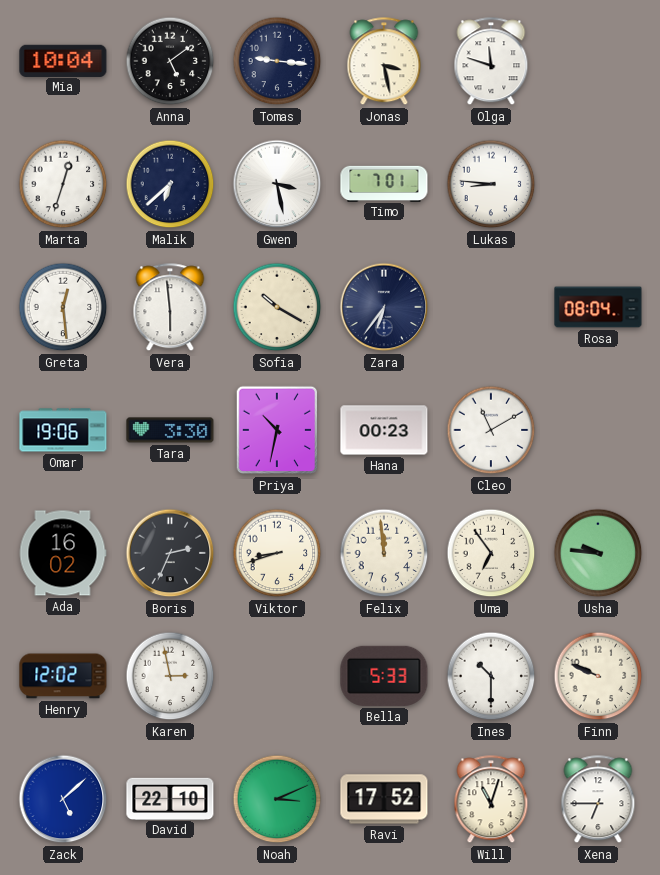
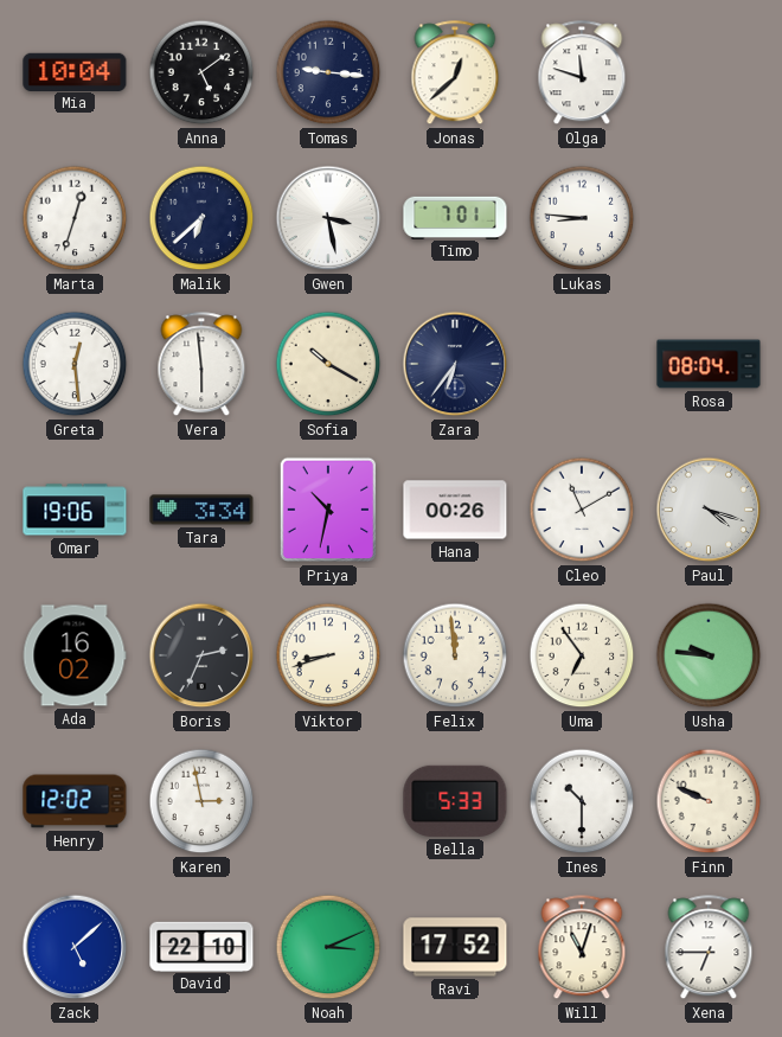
Jonas: 3:28 -> 12:38
Tara: 3:30 -> 3:34
Hana: 00:23 -> 00:26
Paul: none -> 4:18
